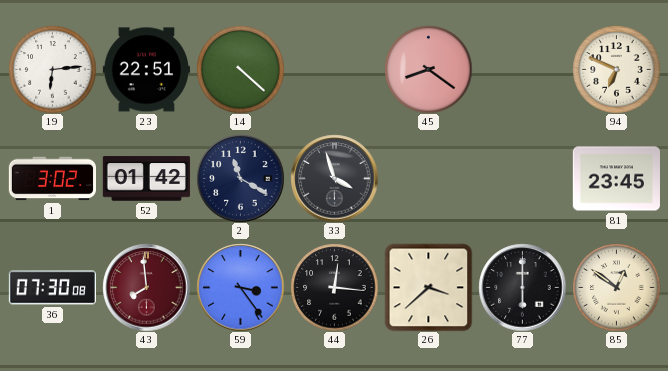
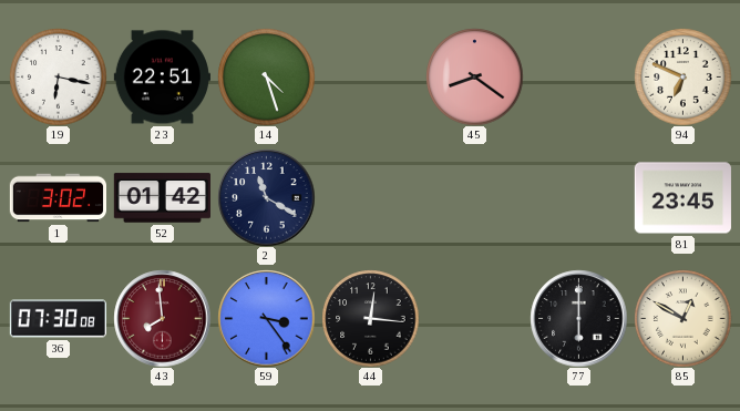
19: 6:14 -> 6:17
14: 4:22 -> 4:27
33: 3:57 -> none
26: 3:38 -> none
85: 12:51 -> 12:50
